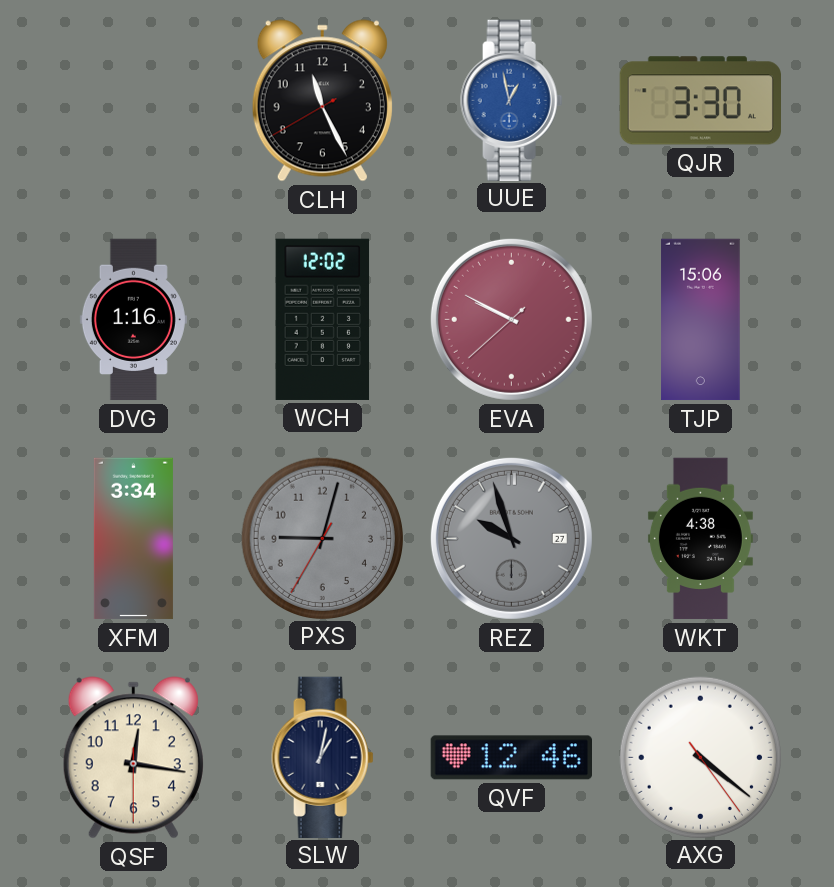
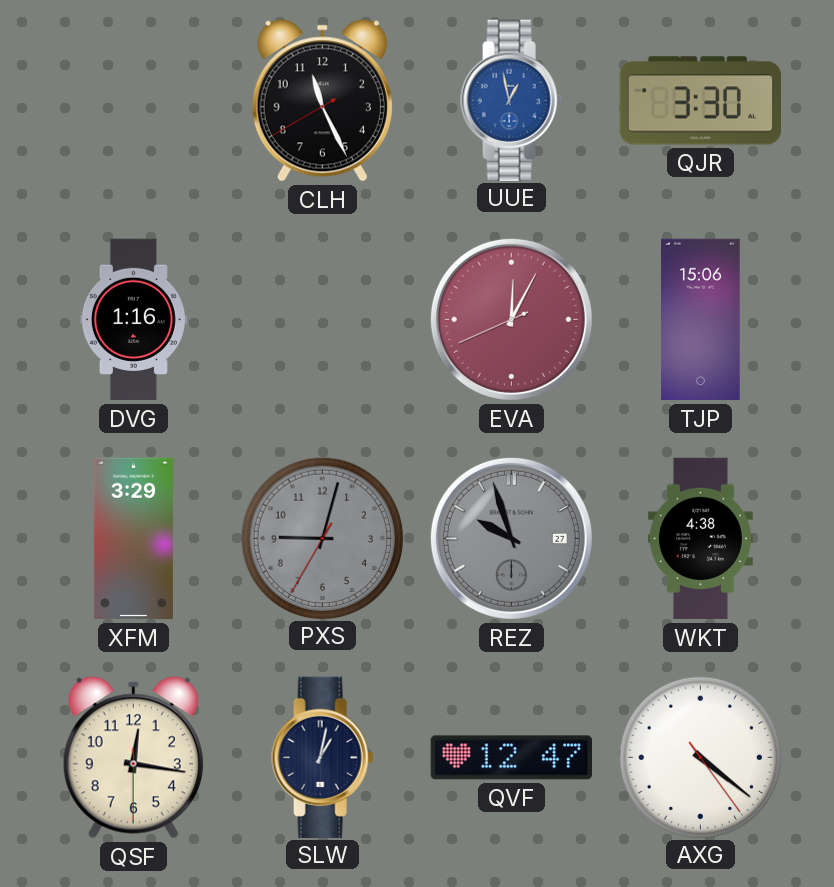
WCH: 12:02 -> none
EVA: 9:49 -> 12:04
XFM: 3:34 -> 3:29
QVF: 12:46 -> 12:47
